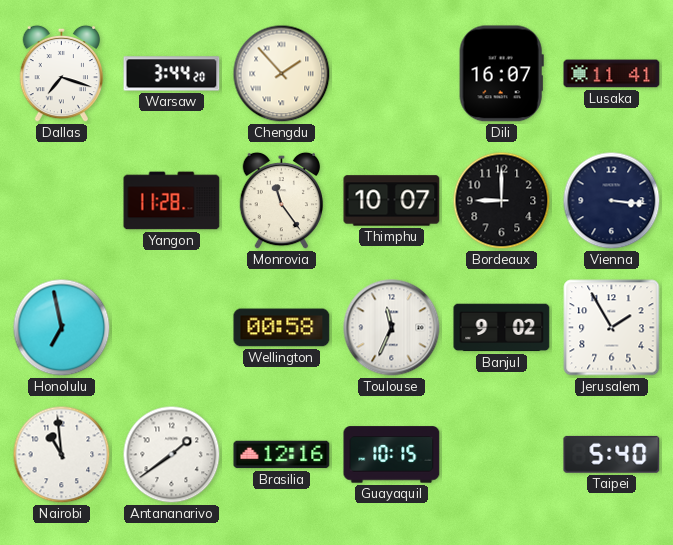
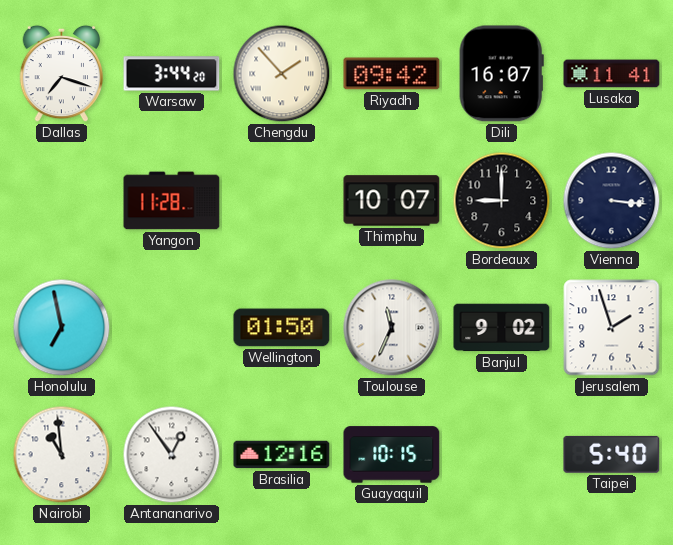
Riyadh: none -> 09:42
Monrovia: 11:24 -> none
Wellington: 00:58 -> 01:50
Jerusalem: 1:55 -> 1:57
Antananarivo: 1:39 -> 12:54
